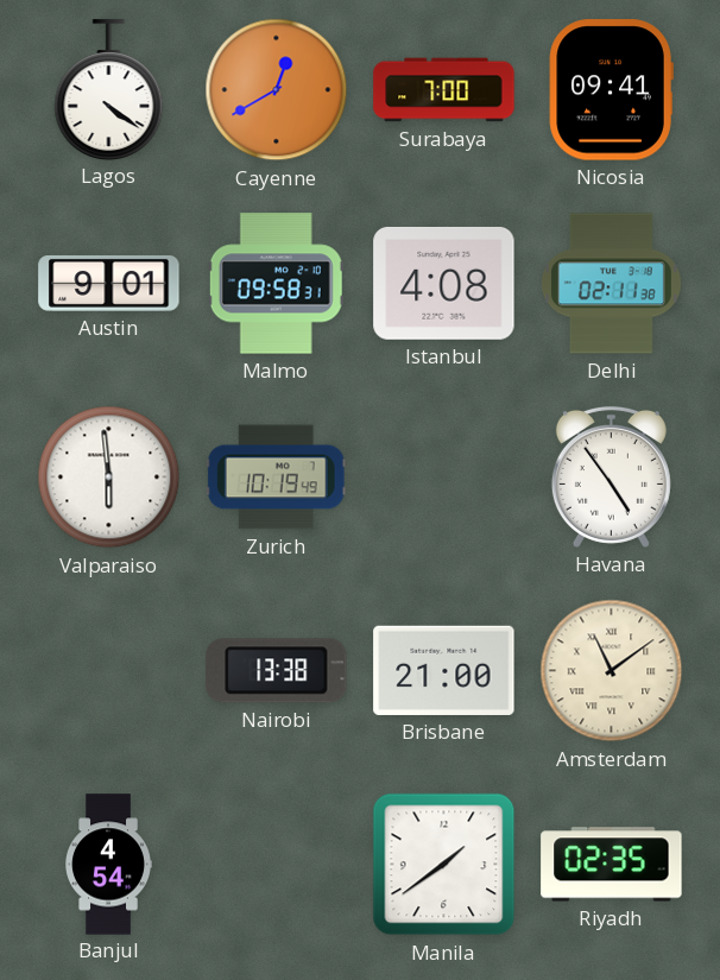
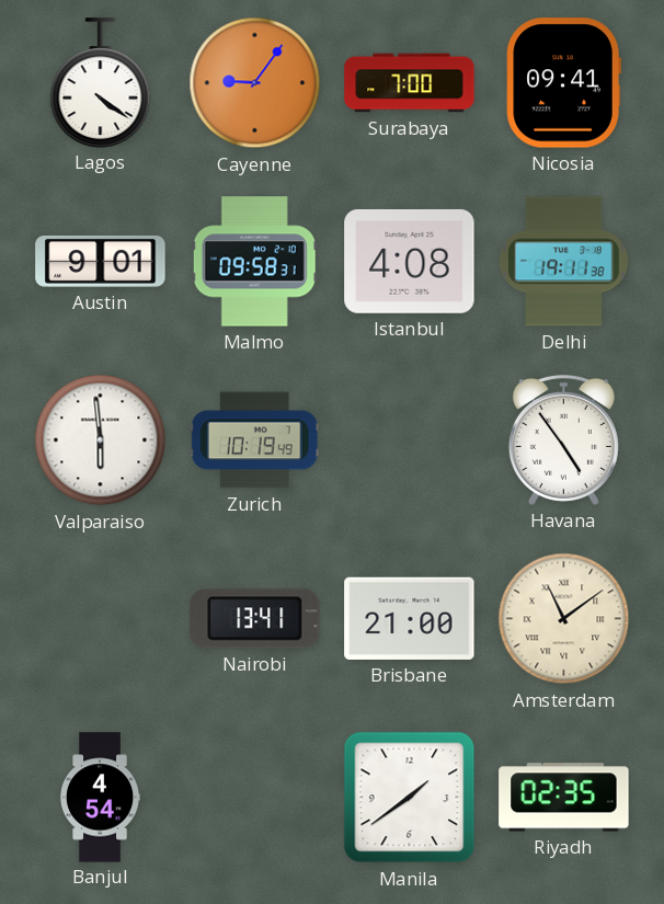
Cayenne: 12:40 -> 9:06
Delhi: 02:11 -> 19:11
Nairobi: 13:38 -> 13:41
